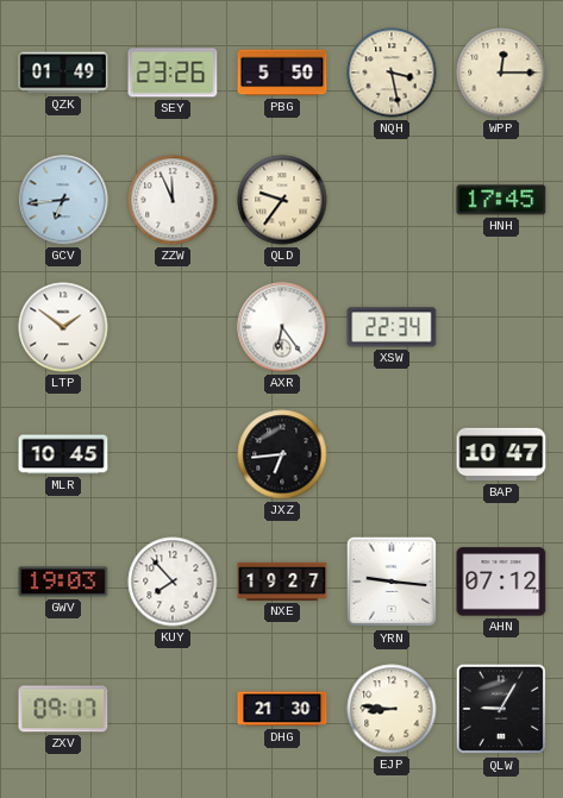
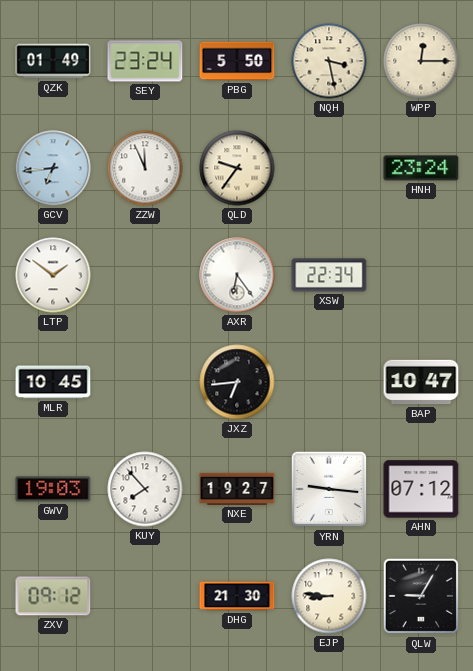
SEY: 23:26 -> 23:24
HNH: 17:45 -> 23:24
ZXV: 09:17 -> 09:12
